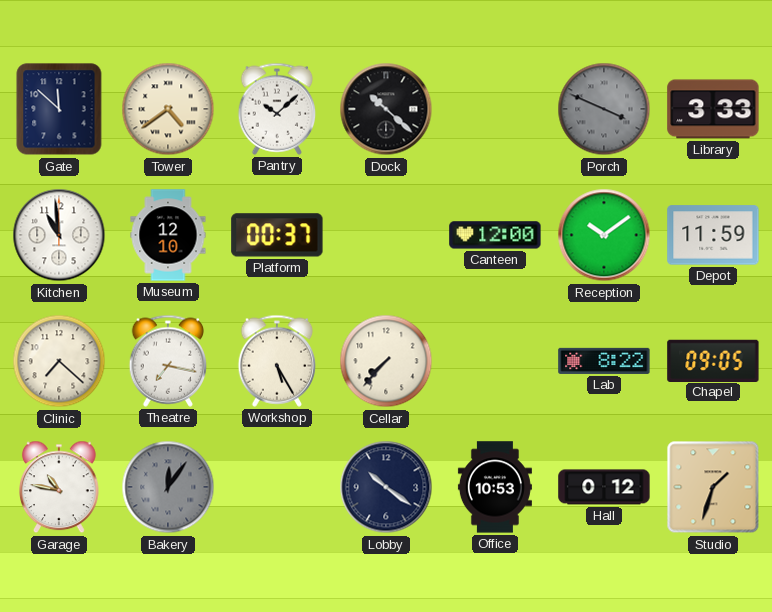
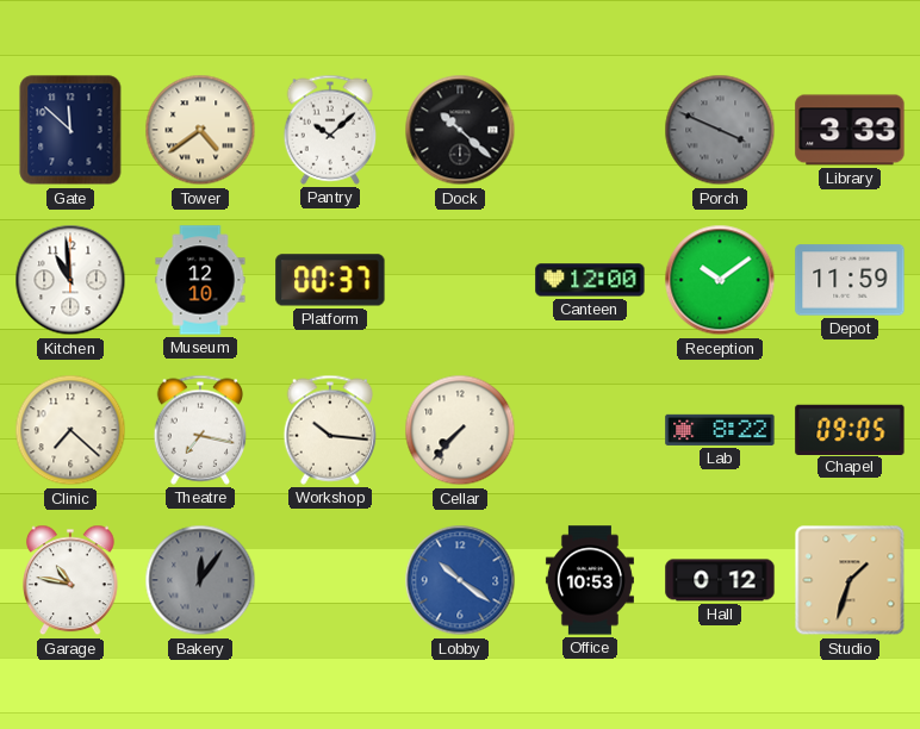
Workshop: 5:25 -> 10:16
Lobby dial: navy -> blue
